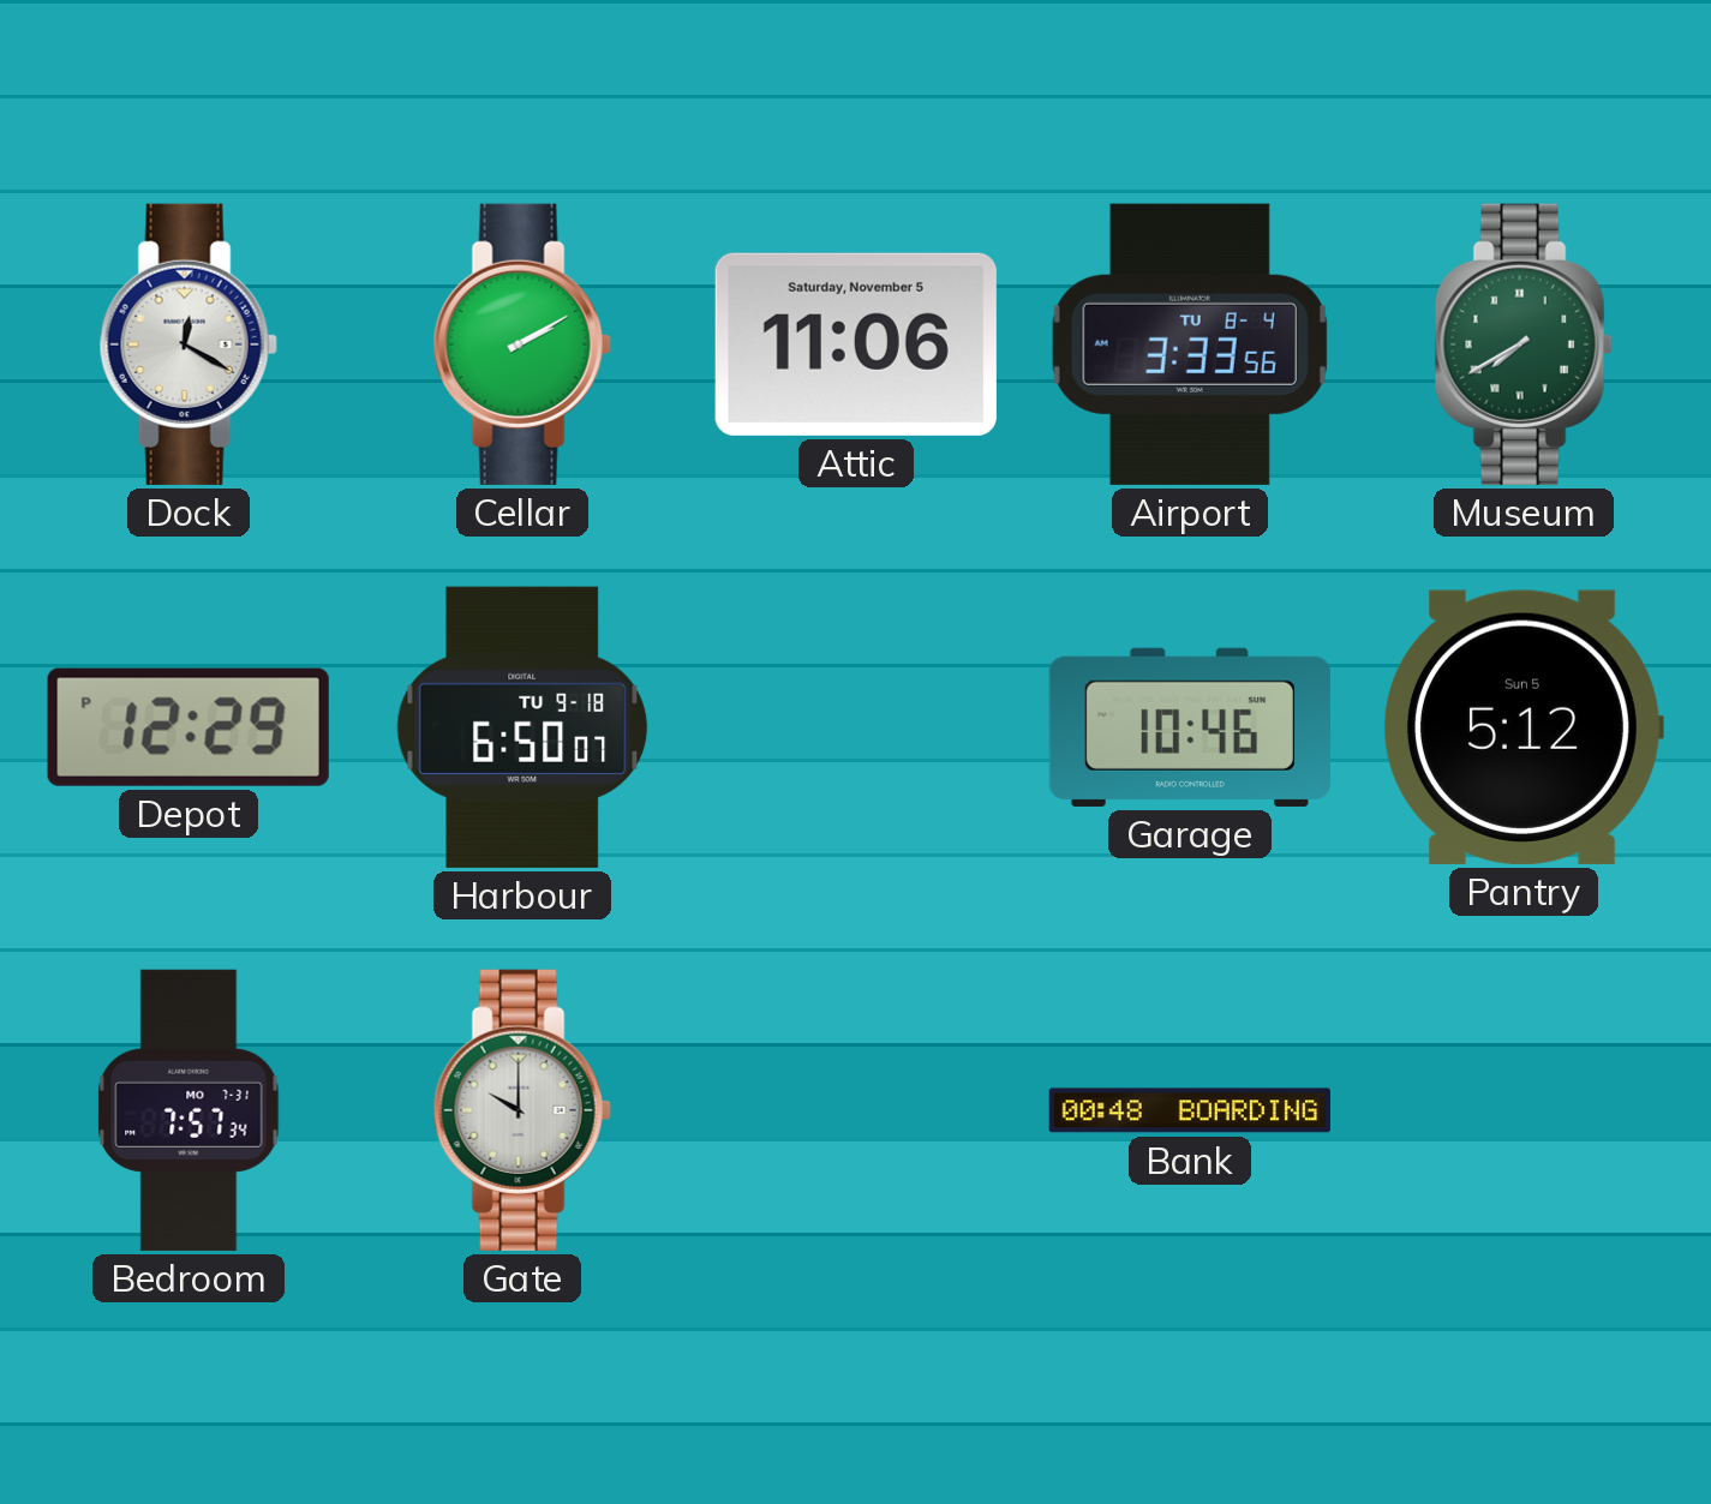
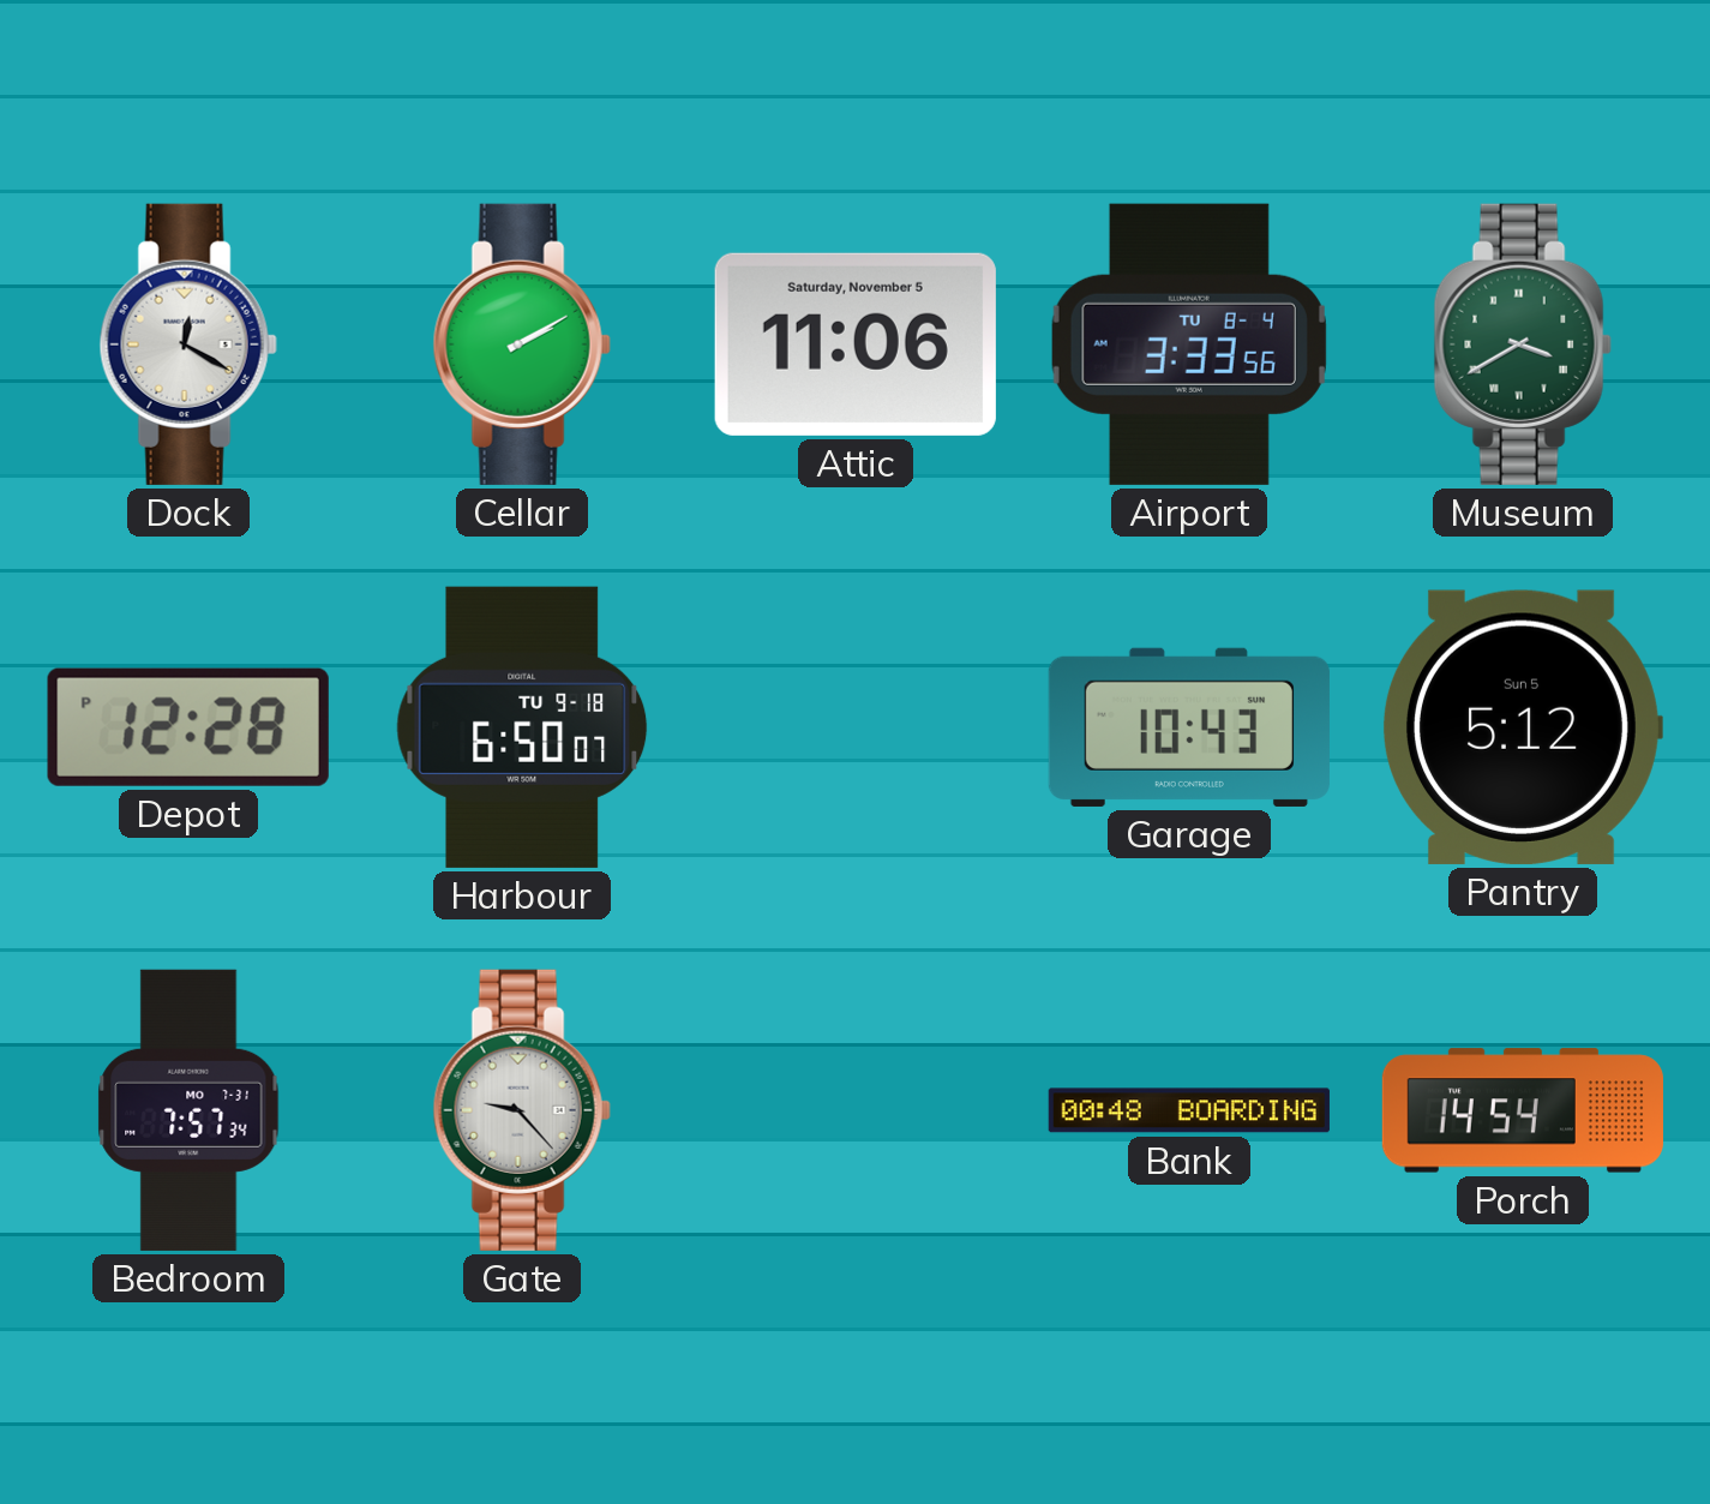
Museum: 7:40 -> 3:40
Depot: 12:29 -> 12:28
Garage: 10:46 -> 10:43
Gate: 10:00 -> 9:23
Porch: none -> 14:54
